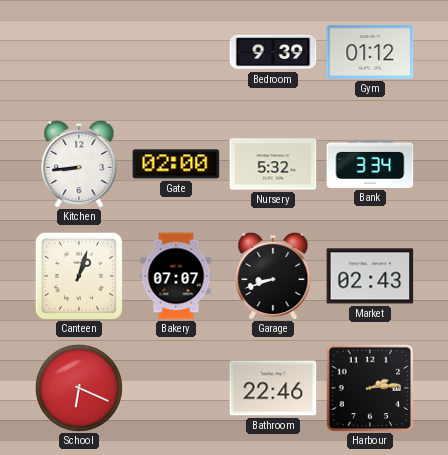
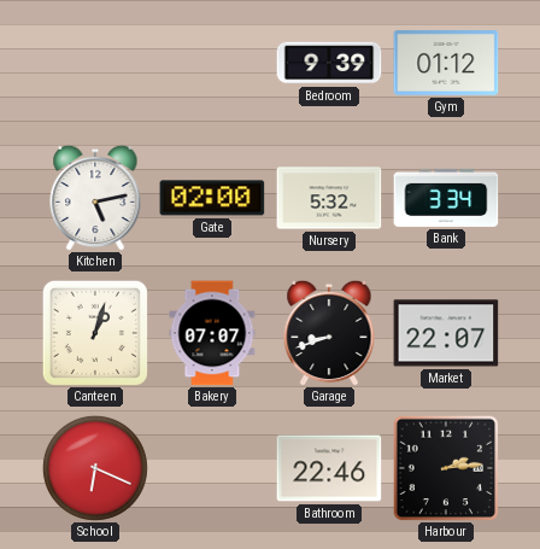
Kitchen: 8:44 -> 5:13
Market: 02:43 -> 22:07
